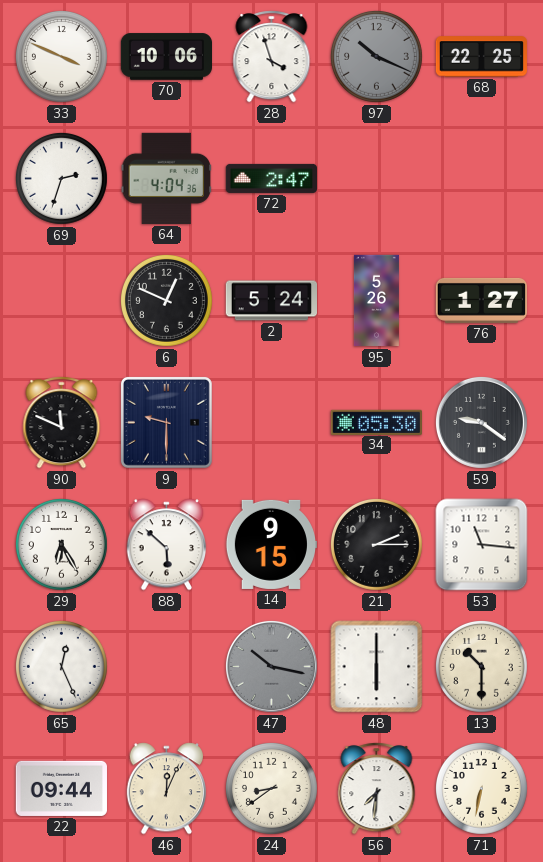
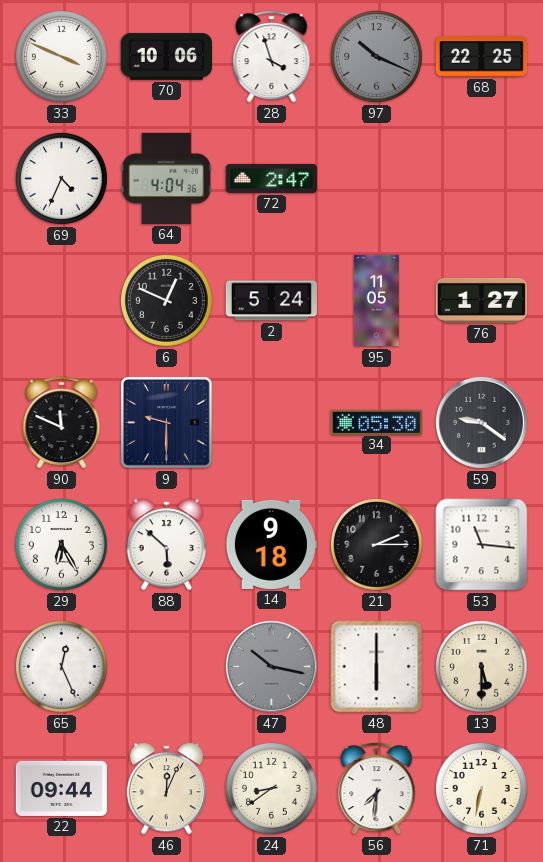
69: 2:33 -> 4:34
95: 5:26 -> 11:05
14: 9:15 -> 9:18
13: 10:30 -> 5:30
